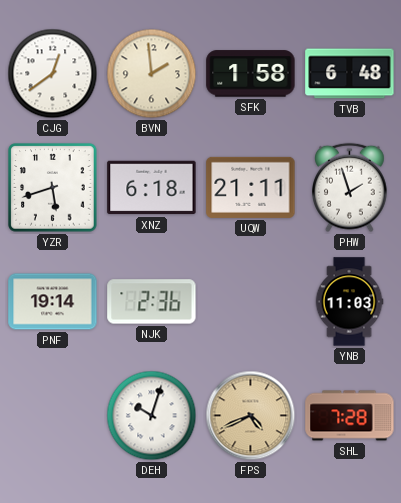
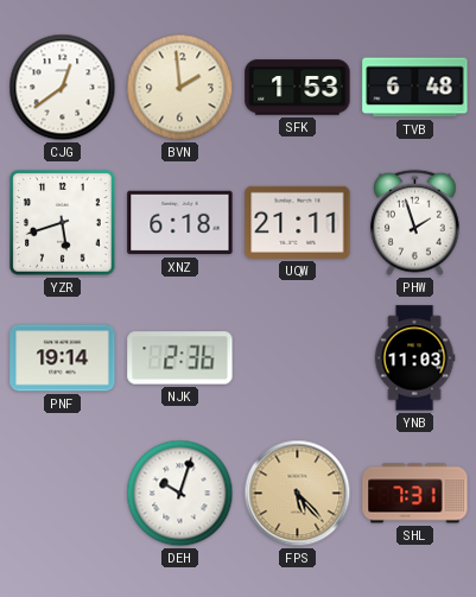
SFK: 1:58 -> 1:53
FPS: 4:41 -> 5:23
SHL: 7:28 -> 7:31
